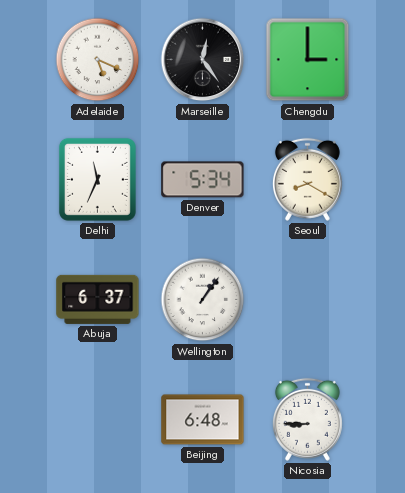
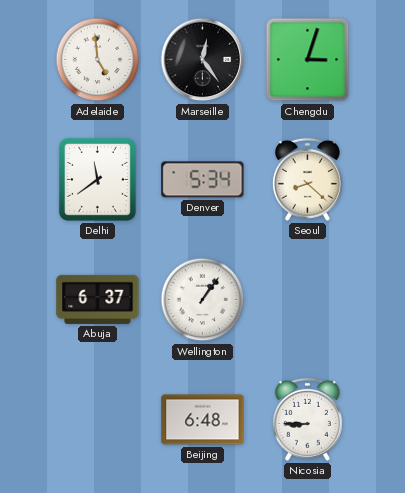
Adelaide: 5:19 -> 4:59
Chengdu: 3:00 -> 3:03
Delhi: 11:34 -> 11:39
Seoul: 8:20 -> 8:22
